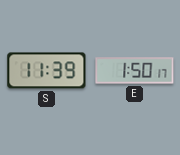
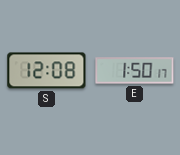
S: 11:39 -> 12:08
